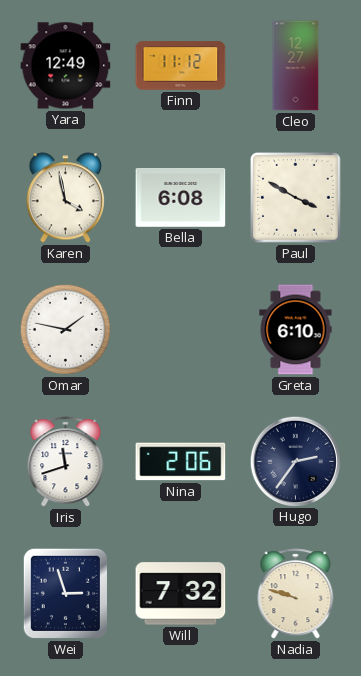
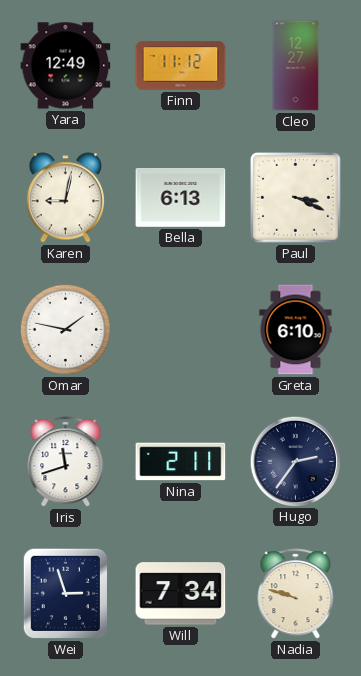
Karen: 3:58 -> 9:02
Bella: 6:08 -> 6:13
Paul: 3:50 -> 3:19
Nina: 2:06 -> 2:11
Will: 7:32 -> 7:34
